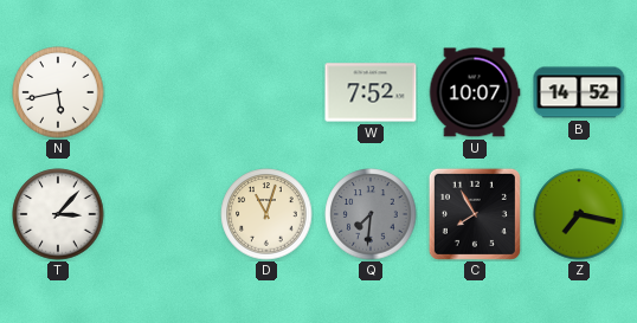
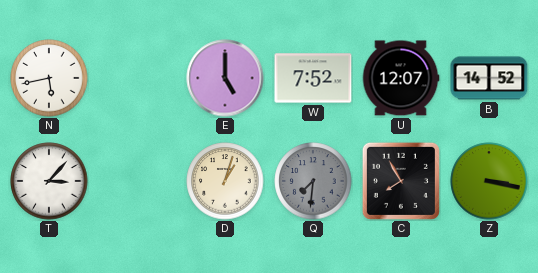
E: none -> 5:00
U: 10:07 -> 12:07
D: 11:03 -> 1:03
Z: 7:17 -> 3:17
